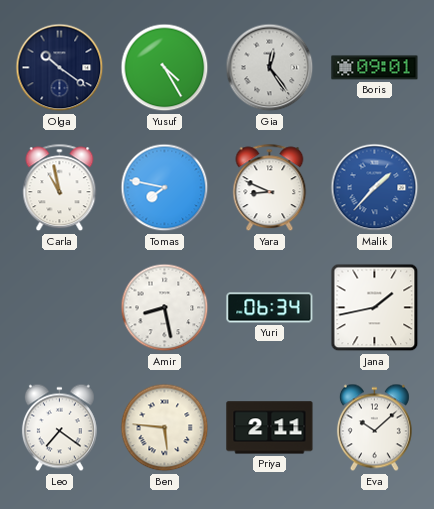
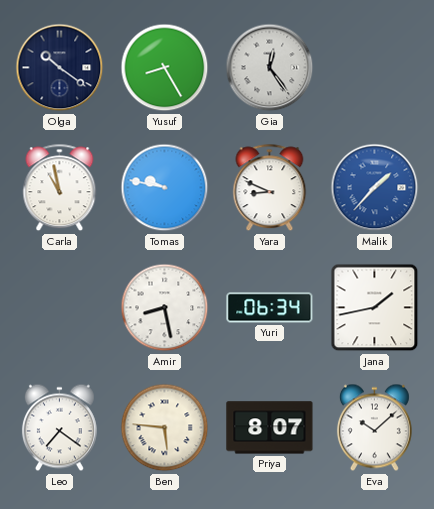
Yusuf: 4:25 -> 8:25
Boris: 09:01 -> none
Tomas: 7:47 -> 9:47
Priya: 2:11 -> 8:07
